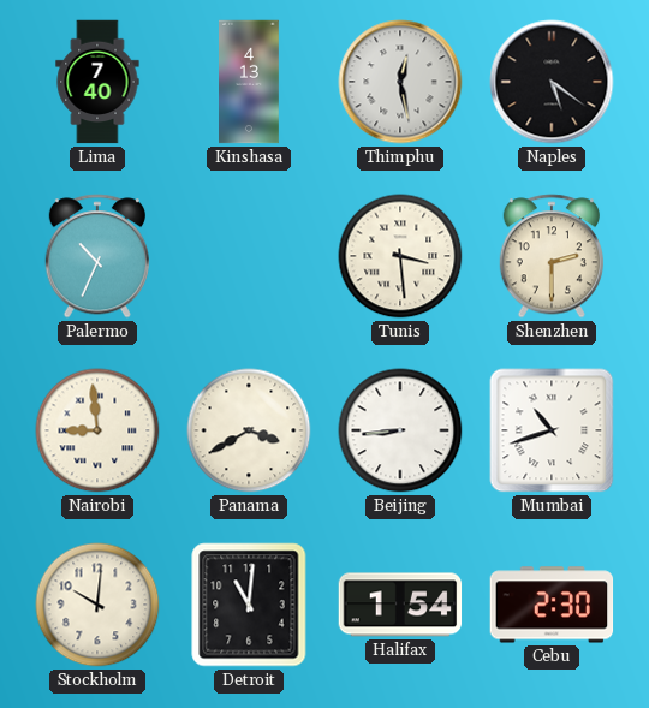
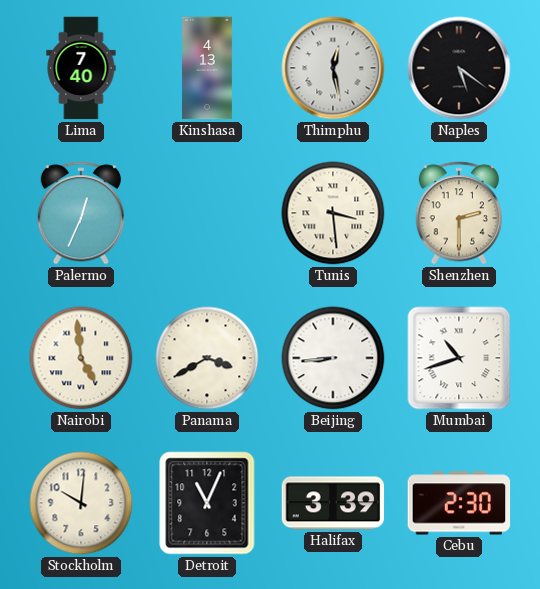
Palermo: 10:34 -> 12:34
Nairobi: 8:59 -> 4:59
Detroit: 11:01 -> 11:04
Halifax: 1:54 -> 3:39
